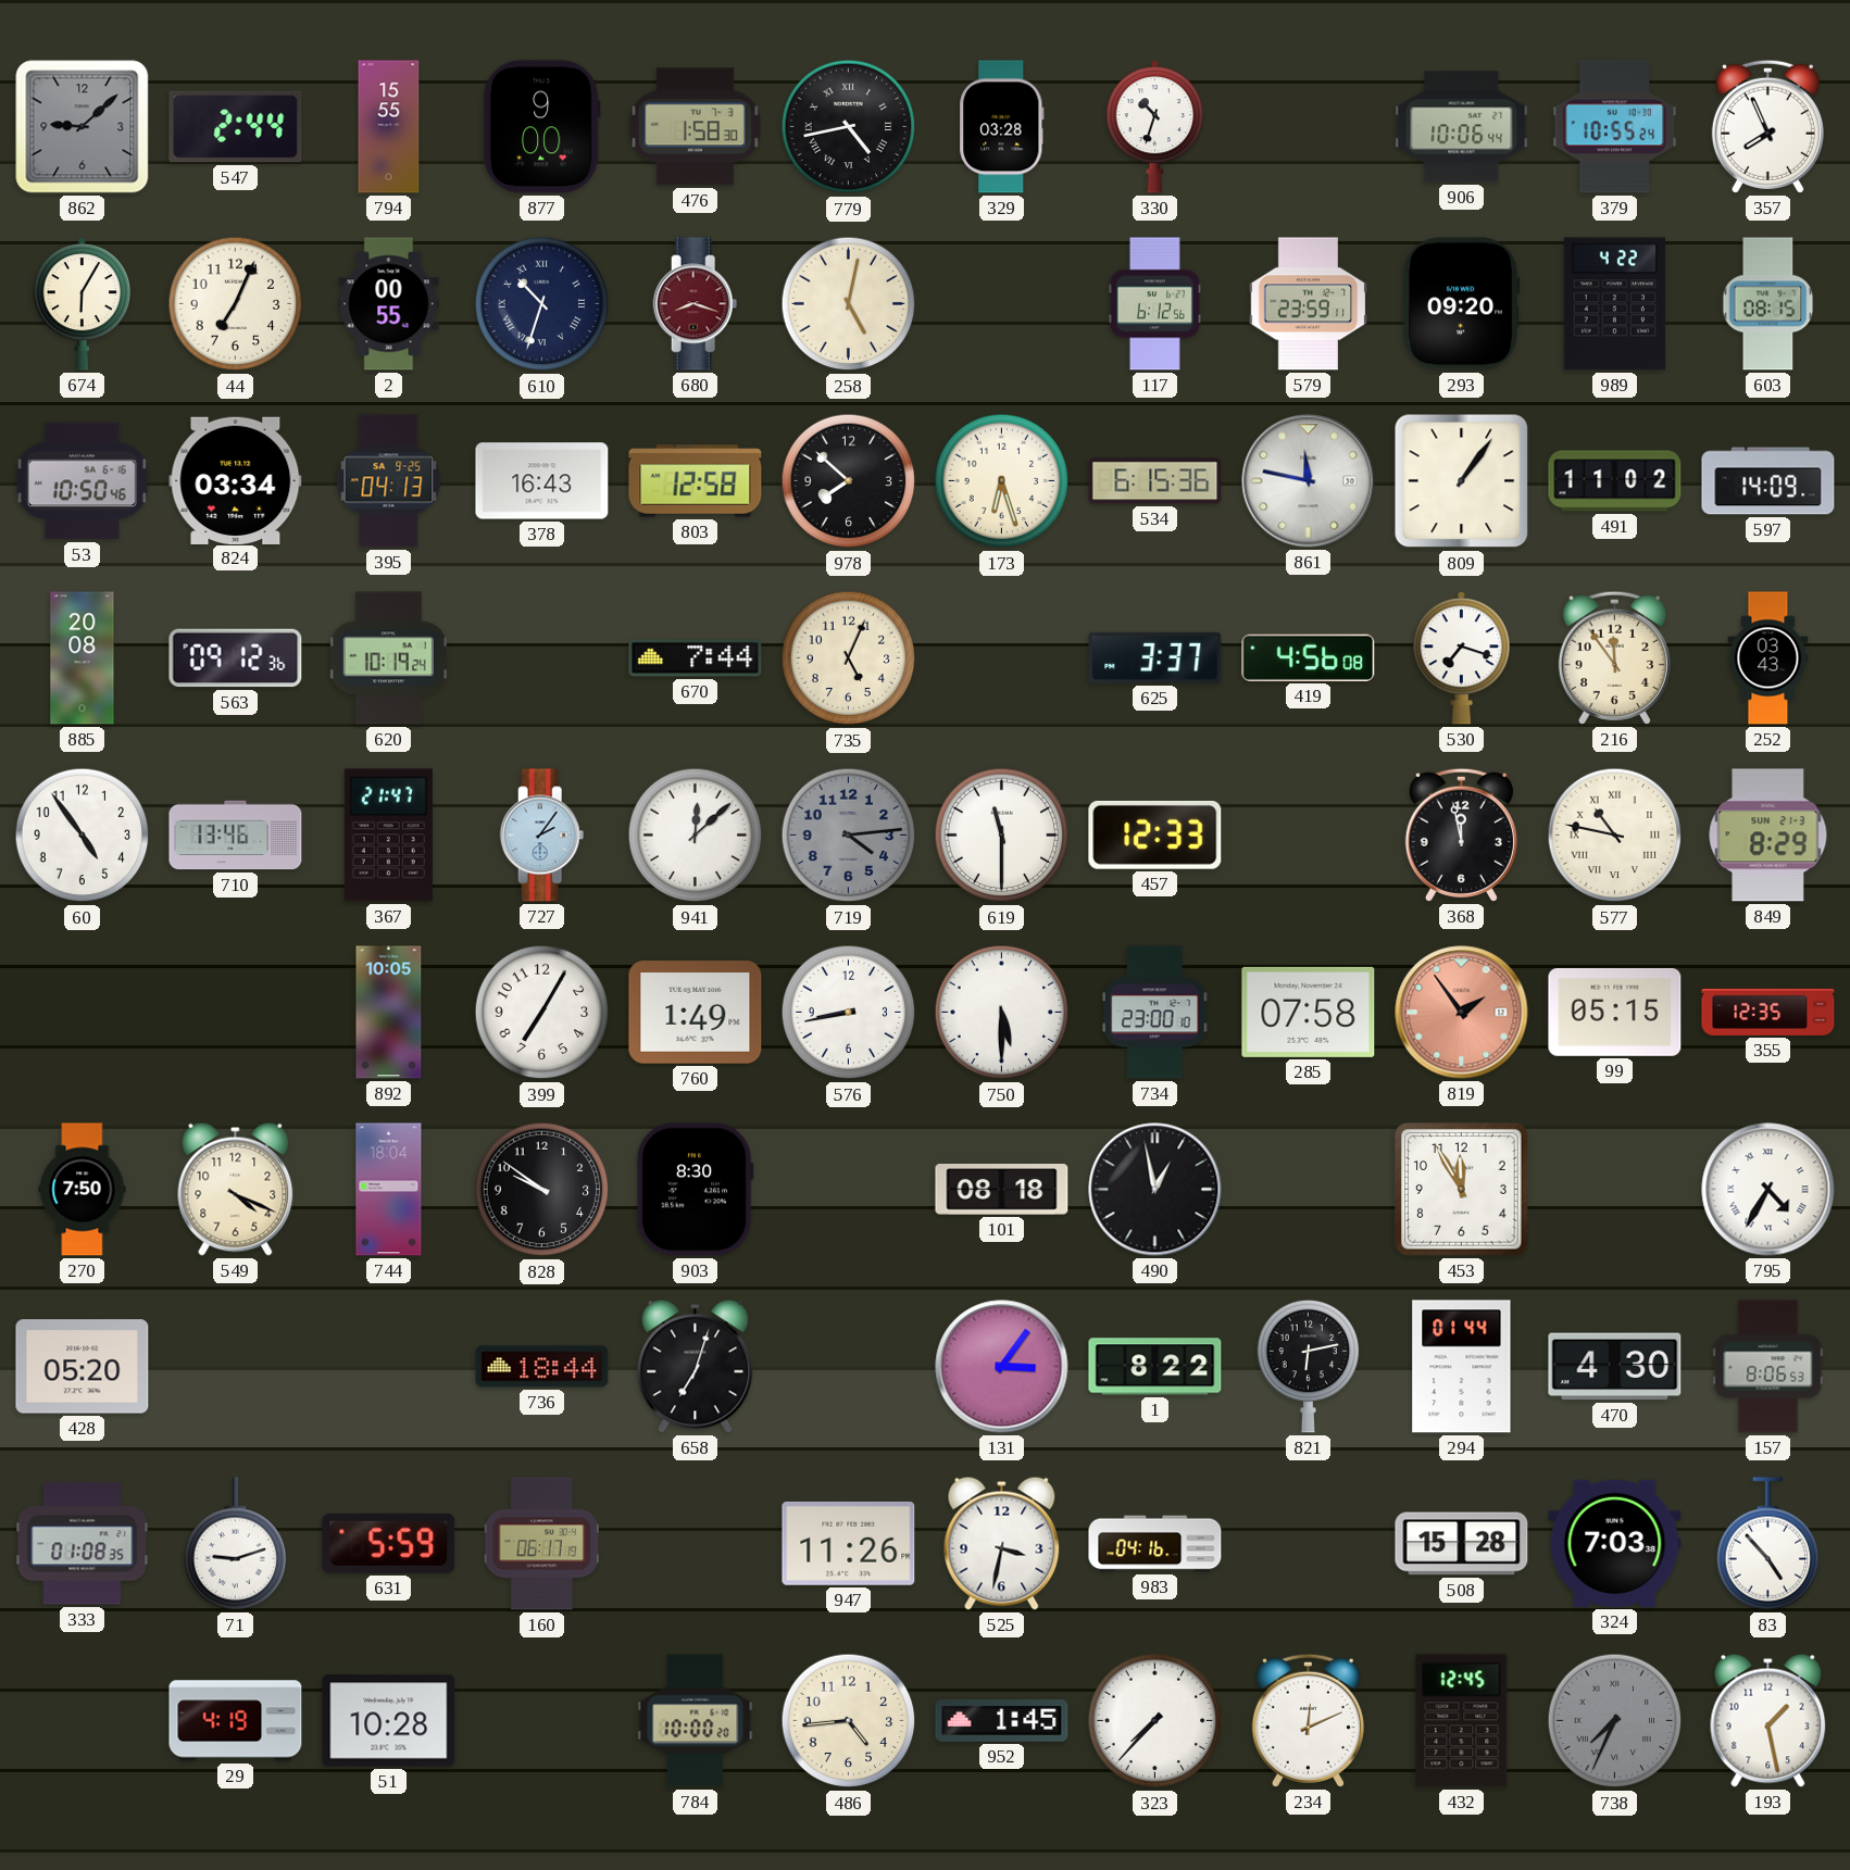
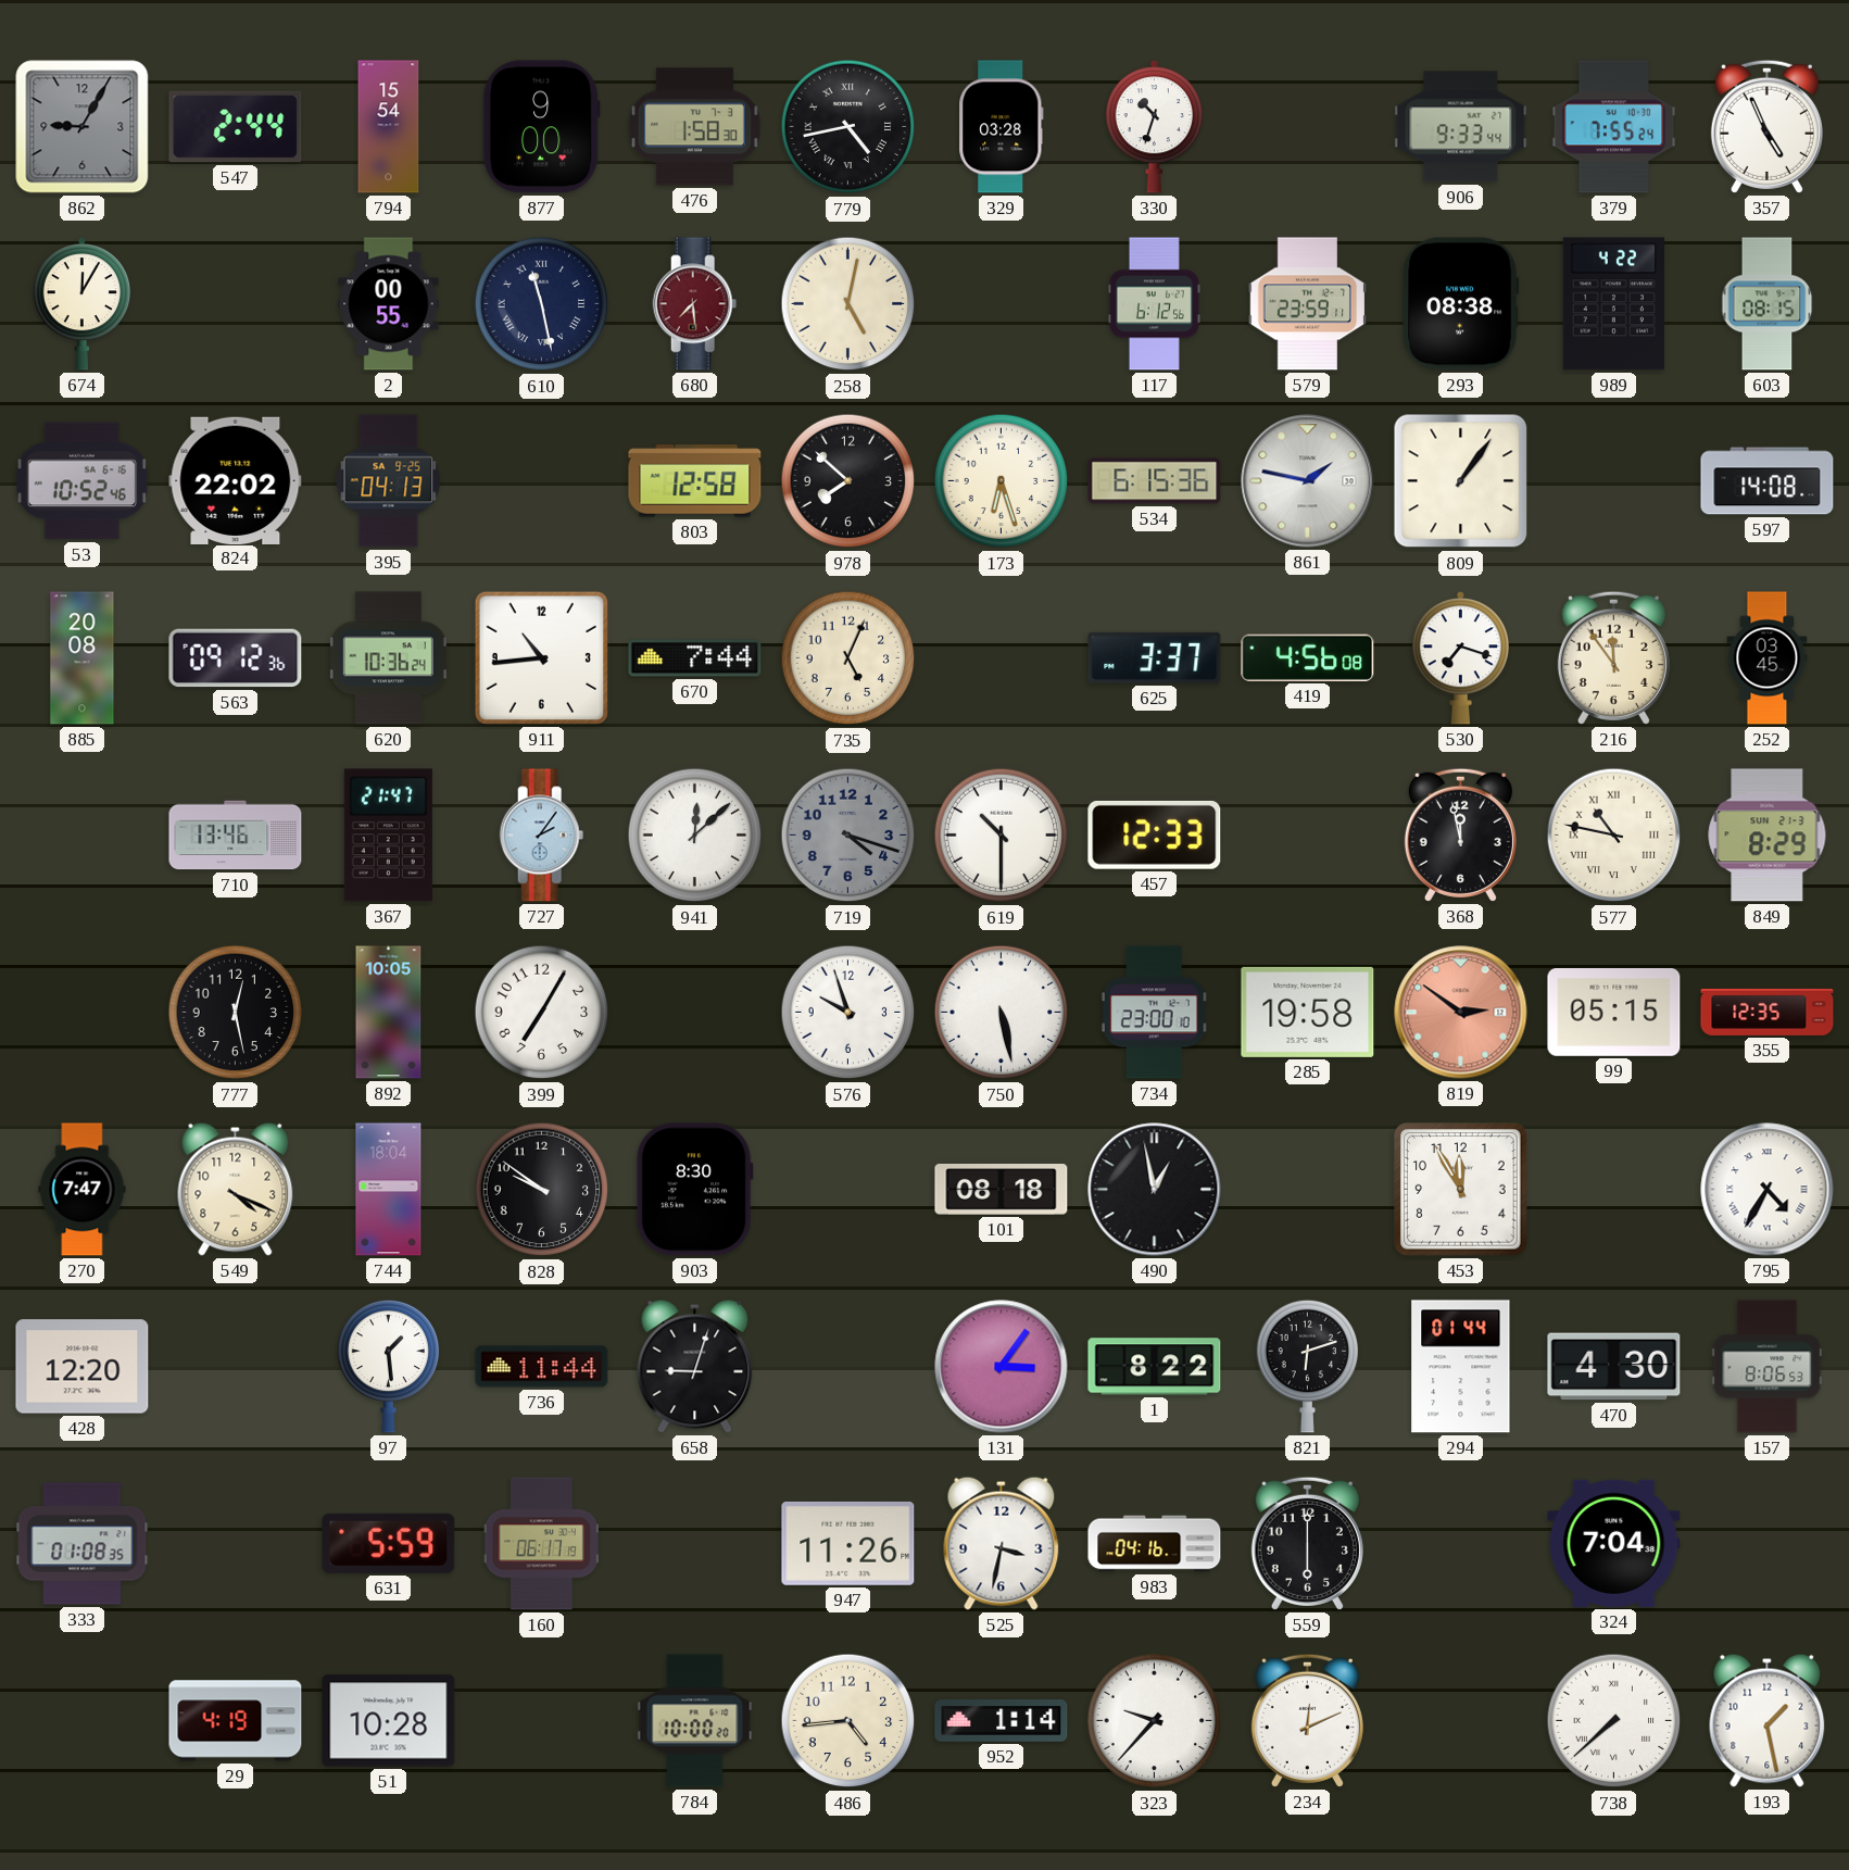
862: 9:08 -> 9:05
794: 15:55 -> 15:54
906: 10:06 -> 9:33
379: 10:55 -> 7:55
357: 7:56 -> 4:56
674: 6:05 -> 12:05
44: 7:04 -> none
610: 10:33 -> 11:28
680: 8:18 -> 7:29
293: 09:20 -> 08:38
53: 10:50 -> 10:52
824: 03:34 -> 22:02
378: 16:43 -> none
861: 11:47 -> 1:47
491: 11:02 -> none
597: 14:09 -> 14:08
620: 10:19 -> 10:36
911: none -> 10:44
252: 03:43 -> 03:45
60: 4:54 -> none
719: 4:14 -> 4:18
619: 11:30 -> 10:30
777: none -> 12:28
760: 1:49 -> none
576: 8:43 -> 9:57
750: 5:30 -> 5:28
285: 07:58 -> 19:58
819: 1:54 -> 2:51
270: 7:50 -> 7:47
428: 05:20 -> 12:20
97: none -> 1:29
736: 18:44 -> 11:44
658: 7:03 -> 9:03
821: 6:13 -> 6:12
71: 9:12 -> none
559: none -> 6:00
508: 15:28 -> none
324: 7:03 -> 7:04
83: 4:53 -> none
952: 1:45 -> 1:14
323: 7:37 -> 9:37
432: 12:45 -> none
738: 7:34 -> 7:38
738 dial: grey -> white
